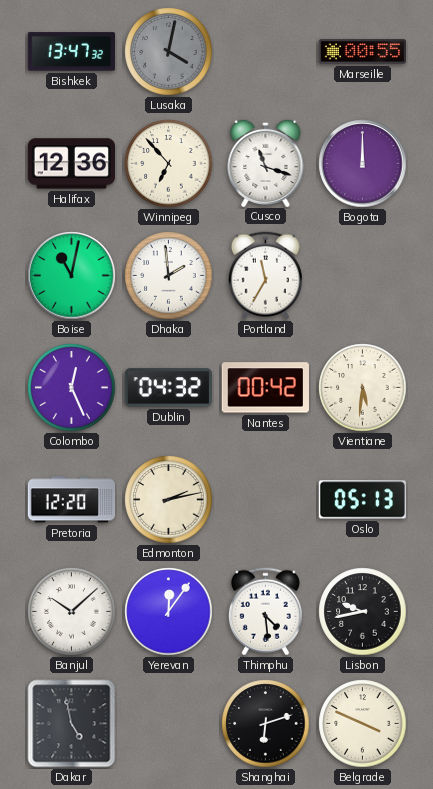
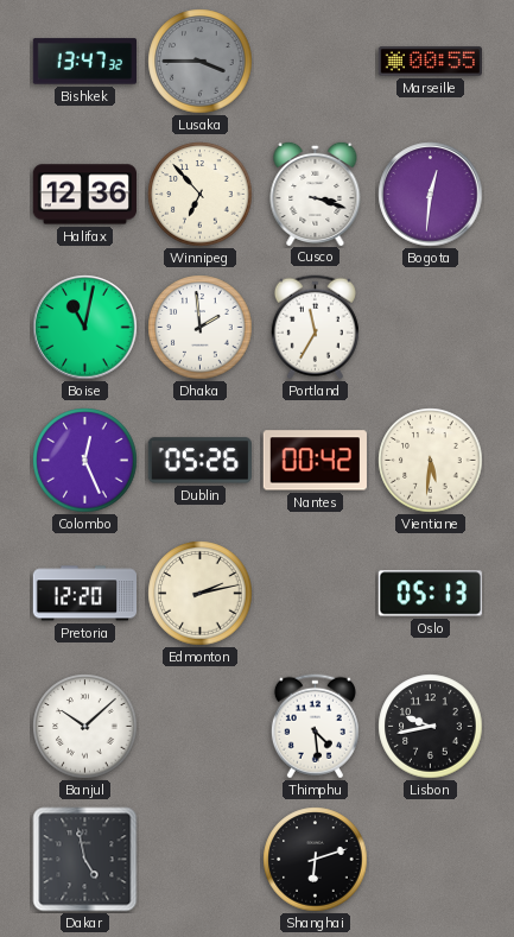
Lusaka: 4:02 -> 3:45
Cusco: 11:18 -> 3:18
Bogota: 12:00 -> 12:31
Dublin: 04:32 -> 05:26
Yerevan: 12:06 -> none
Belgrade: 3:49 -> none
